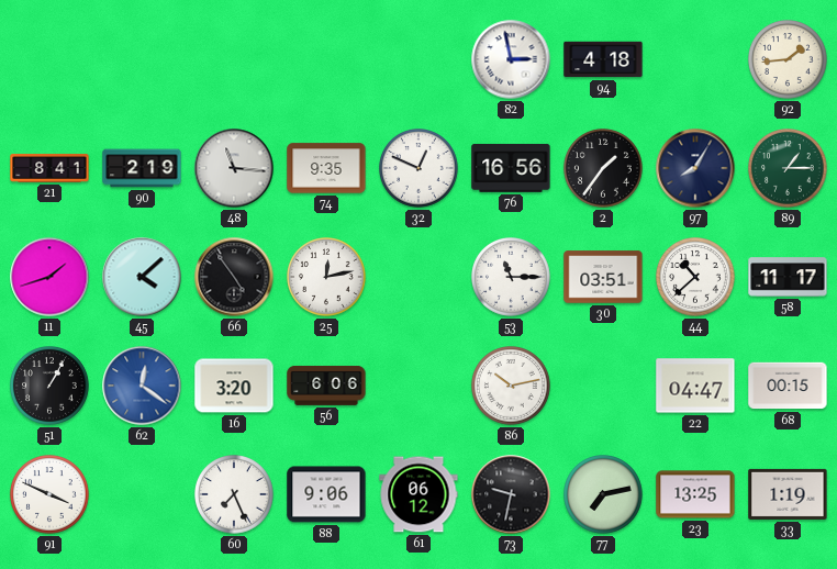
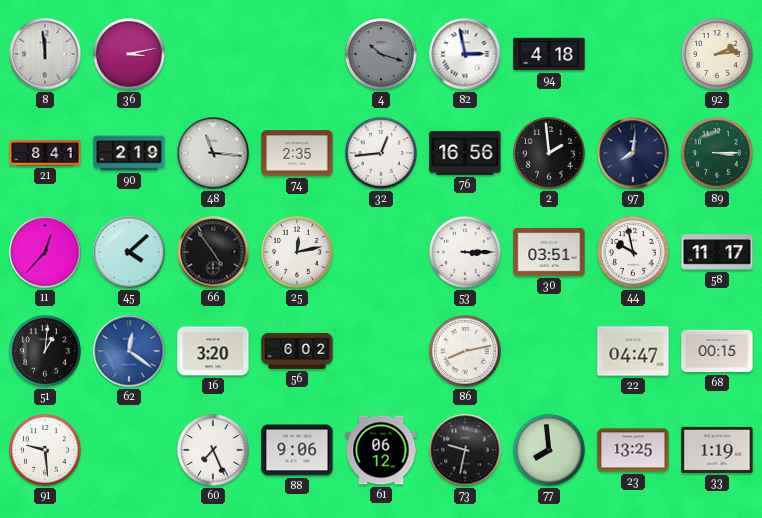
8: none -> 11:59
36: none -> 3:13
4: none -> 10:18
92: 1:44 -> 2:14
74: 9:35 -> 2:35
32: 12:49 -> 12:44
2: 1:36 -> 1:59
97: 8:05 -> 8:01
89: 1:15 -> 3:15
11: 1:42 -> 12:37
53: 11:15 -> 3:15
44: 10:38 -> 9:58
51: 1:05 -> 1:01
56: 6:06 -> 6:02
86: 10:13 -> 8:13
91: 3:49 -> 9:29
77: 7:13 -> 7:59
